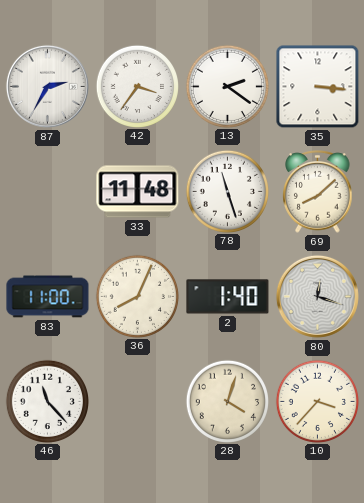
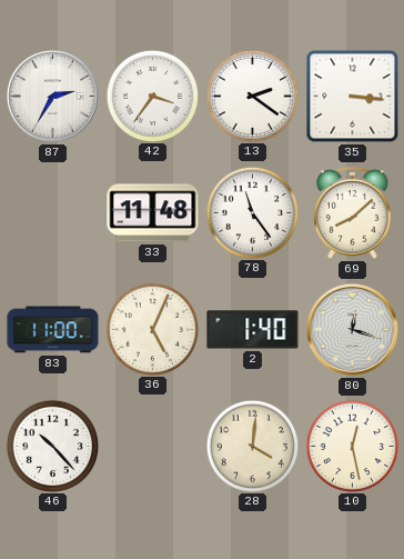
78: 11:27 -> 11:24
36: 8:04 -> 5:04
46: 11:23 -> 10:23
28: 4:03 -> 4:01
10: 3:37 -> 12:28
